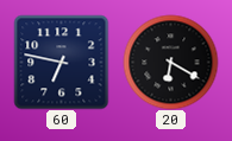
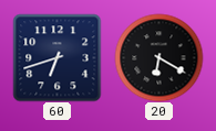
60: 6:47 -> 6:42
